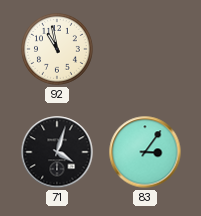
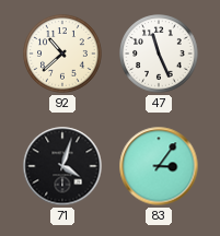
92: 10:58 -> 10:38
47: none -> 11:26
